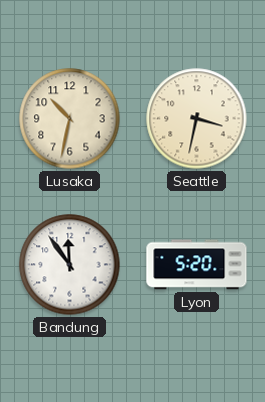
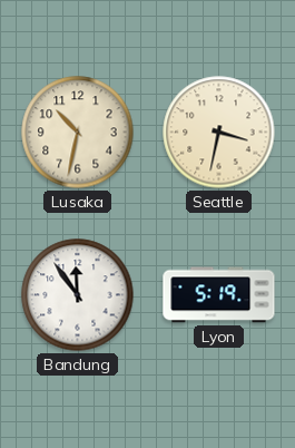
Lyon: 5:20 -> 5:19
